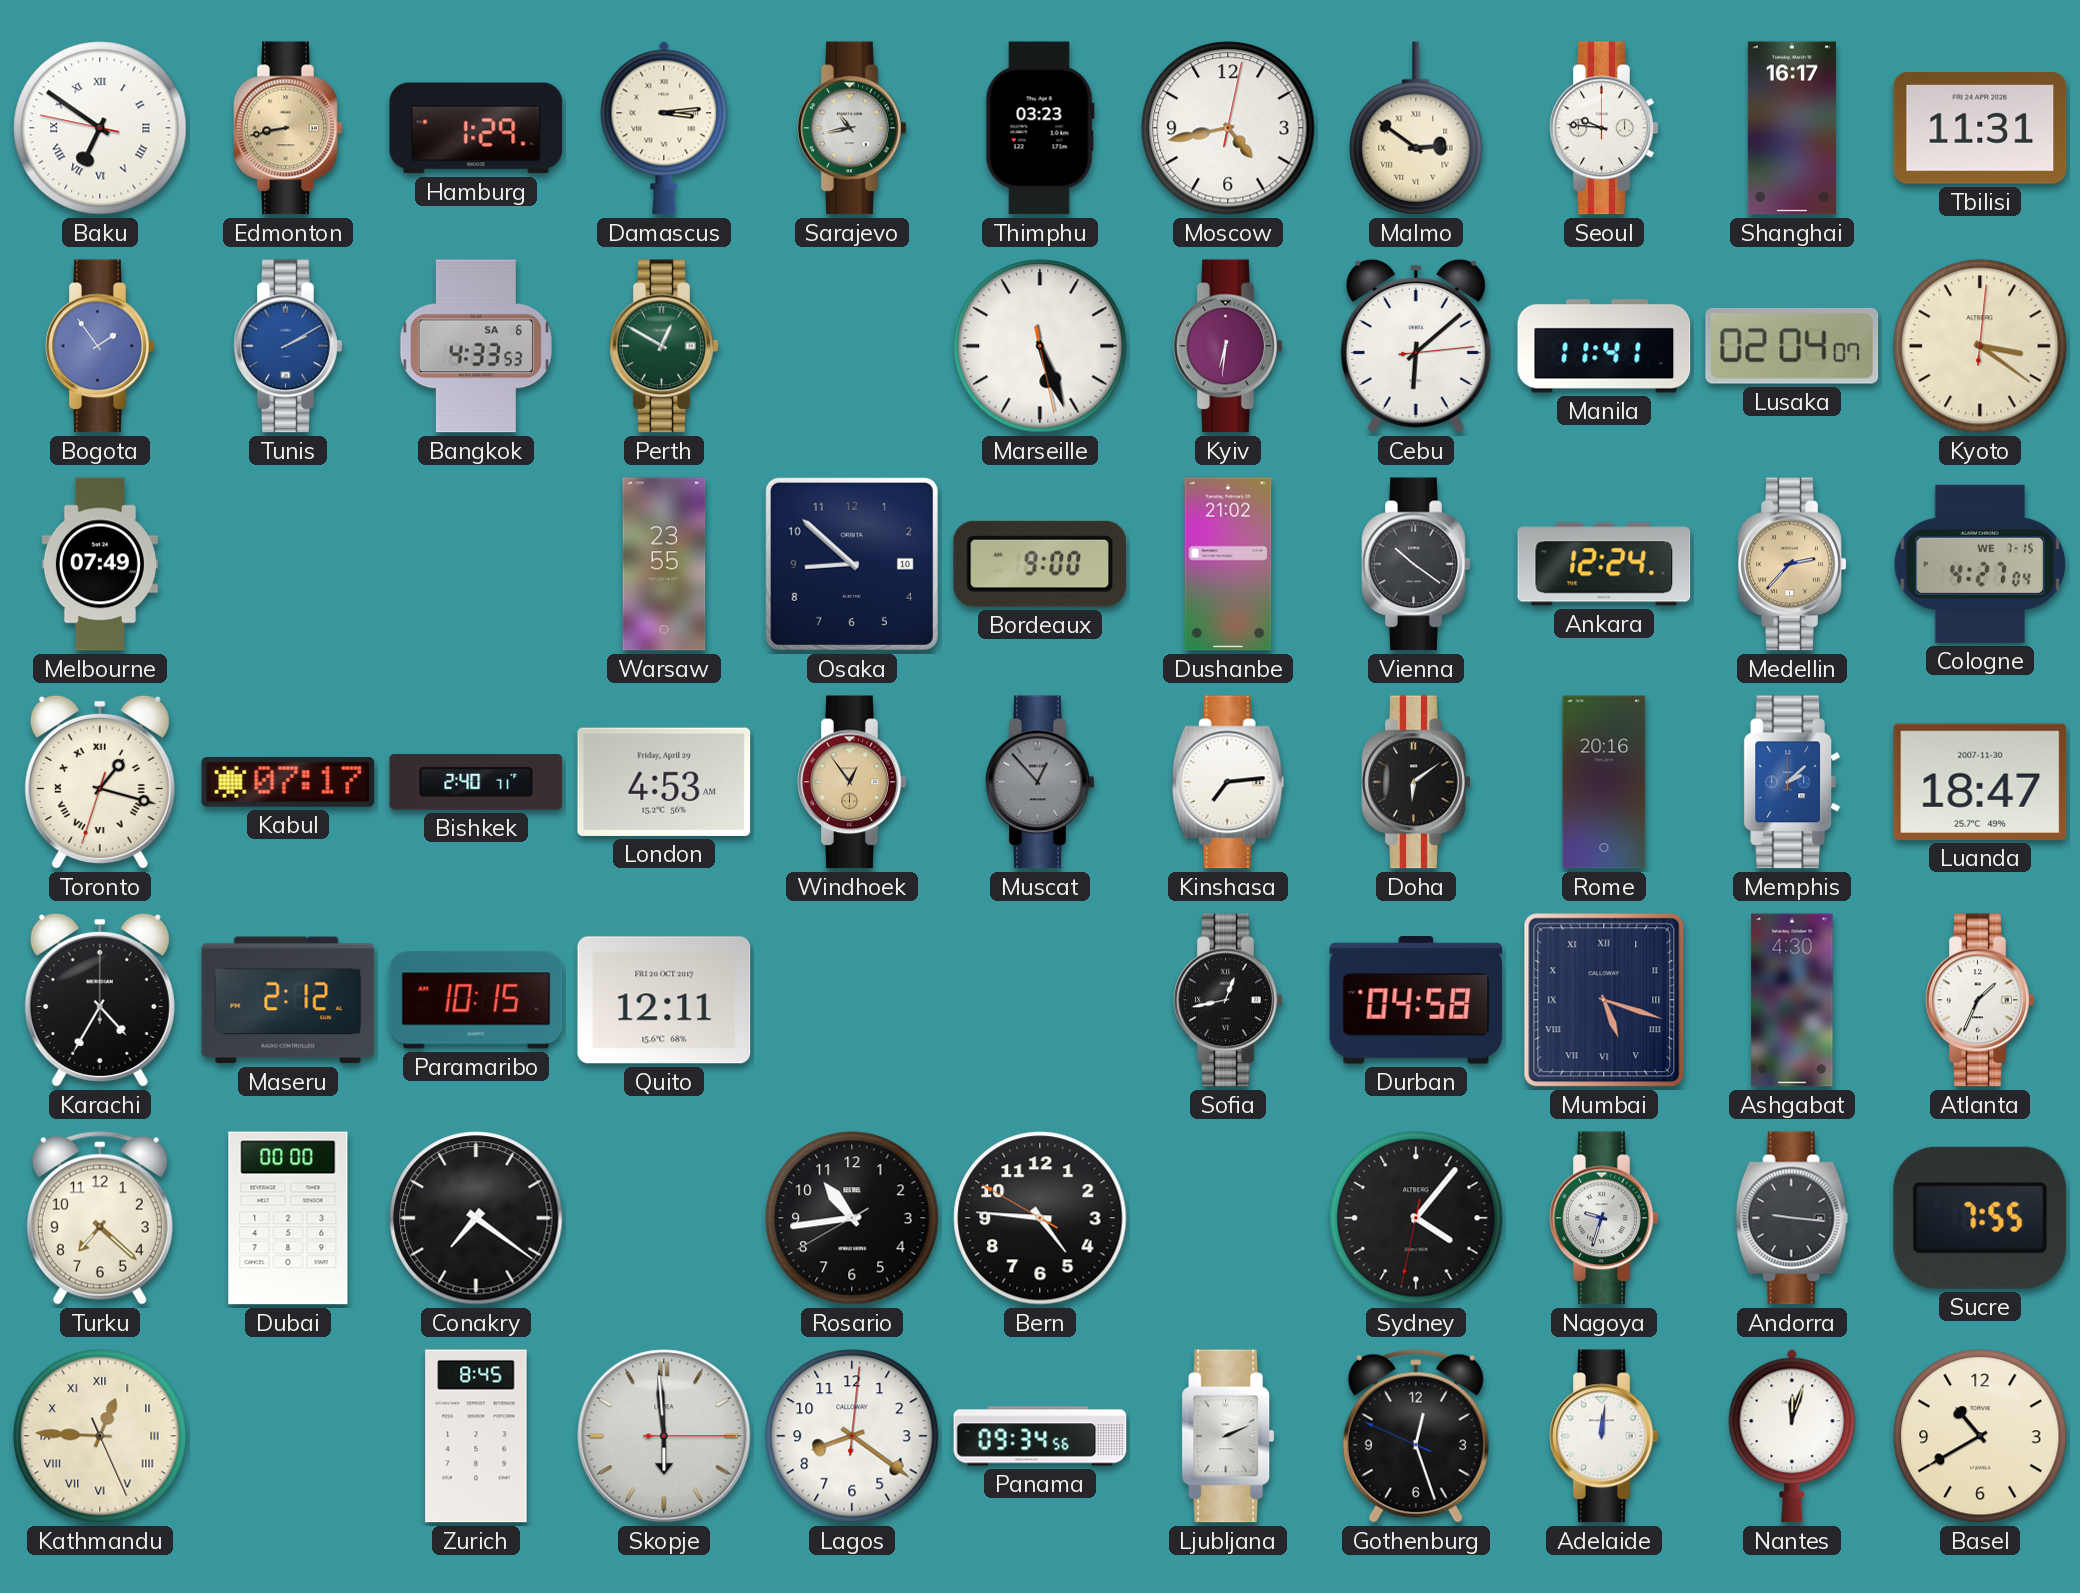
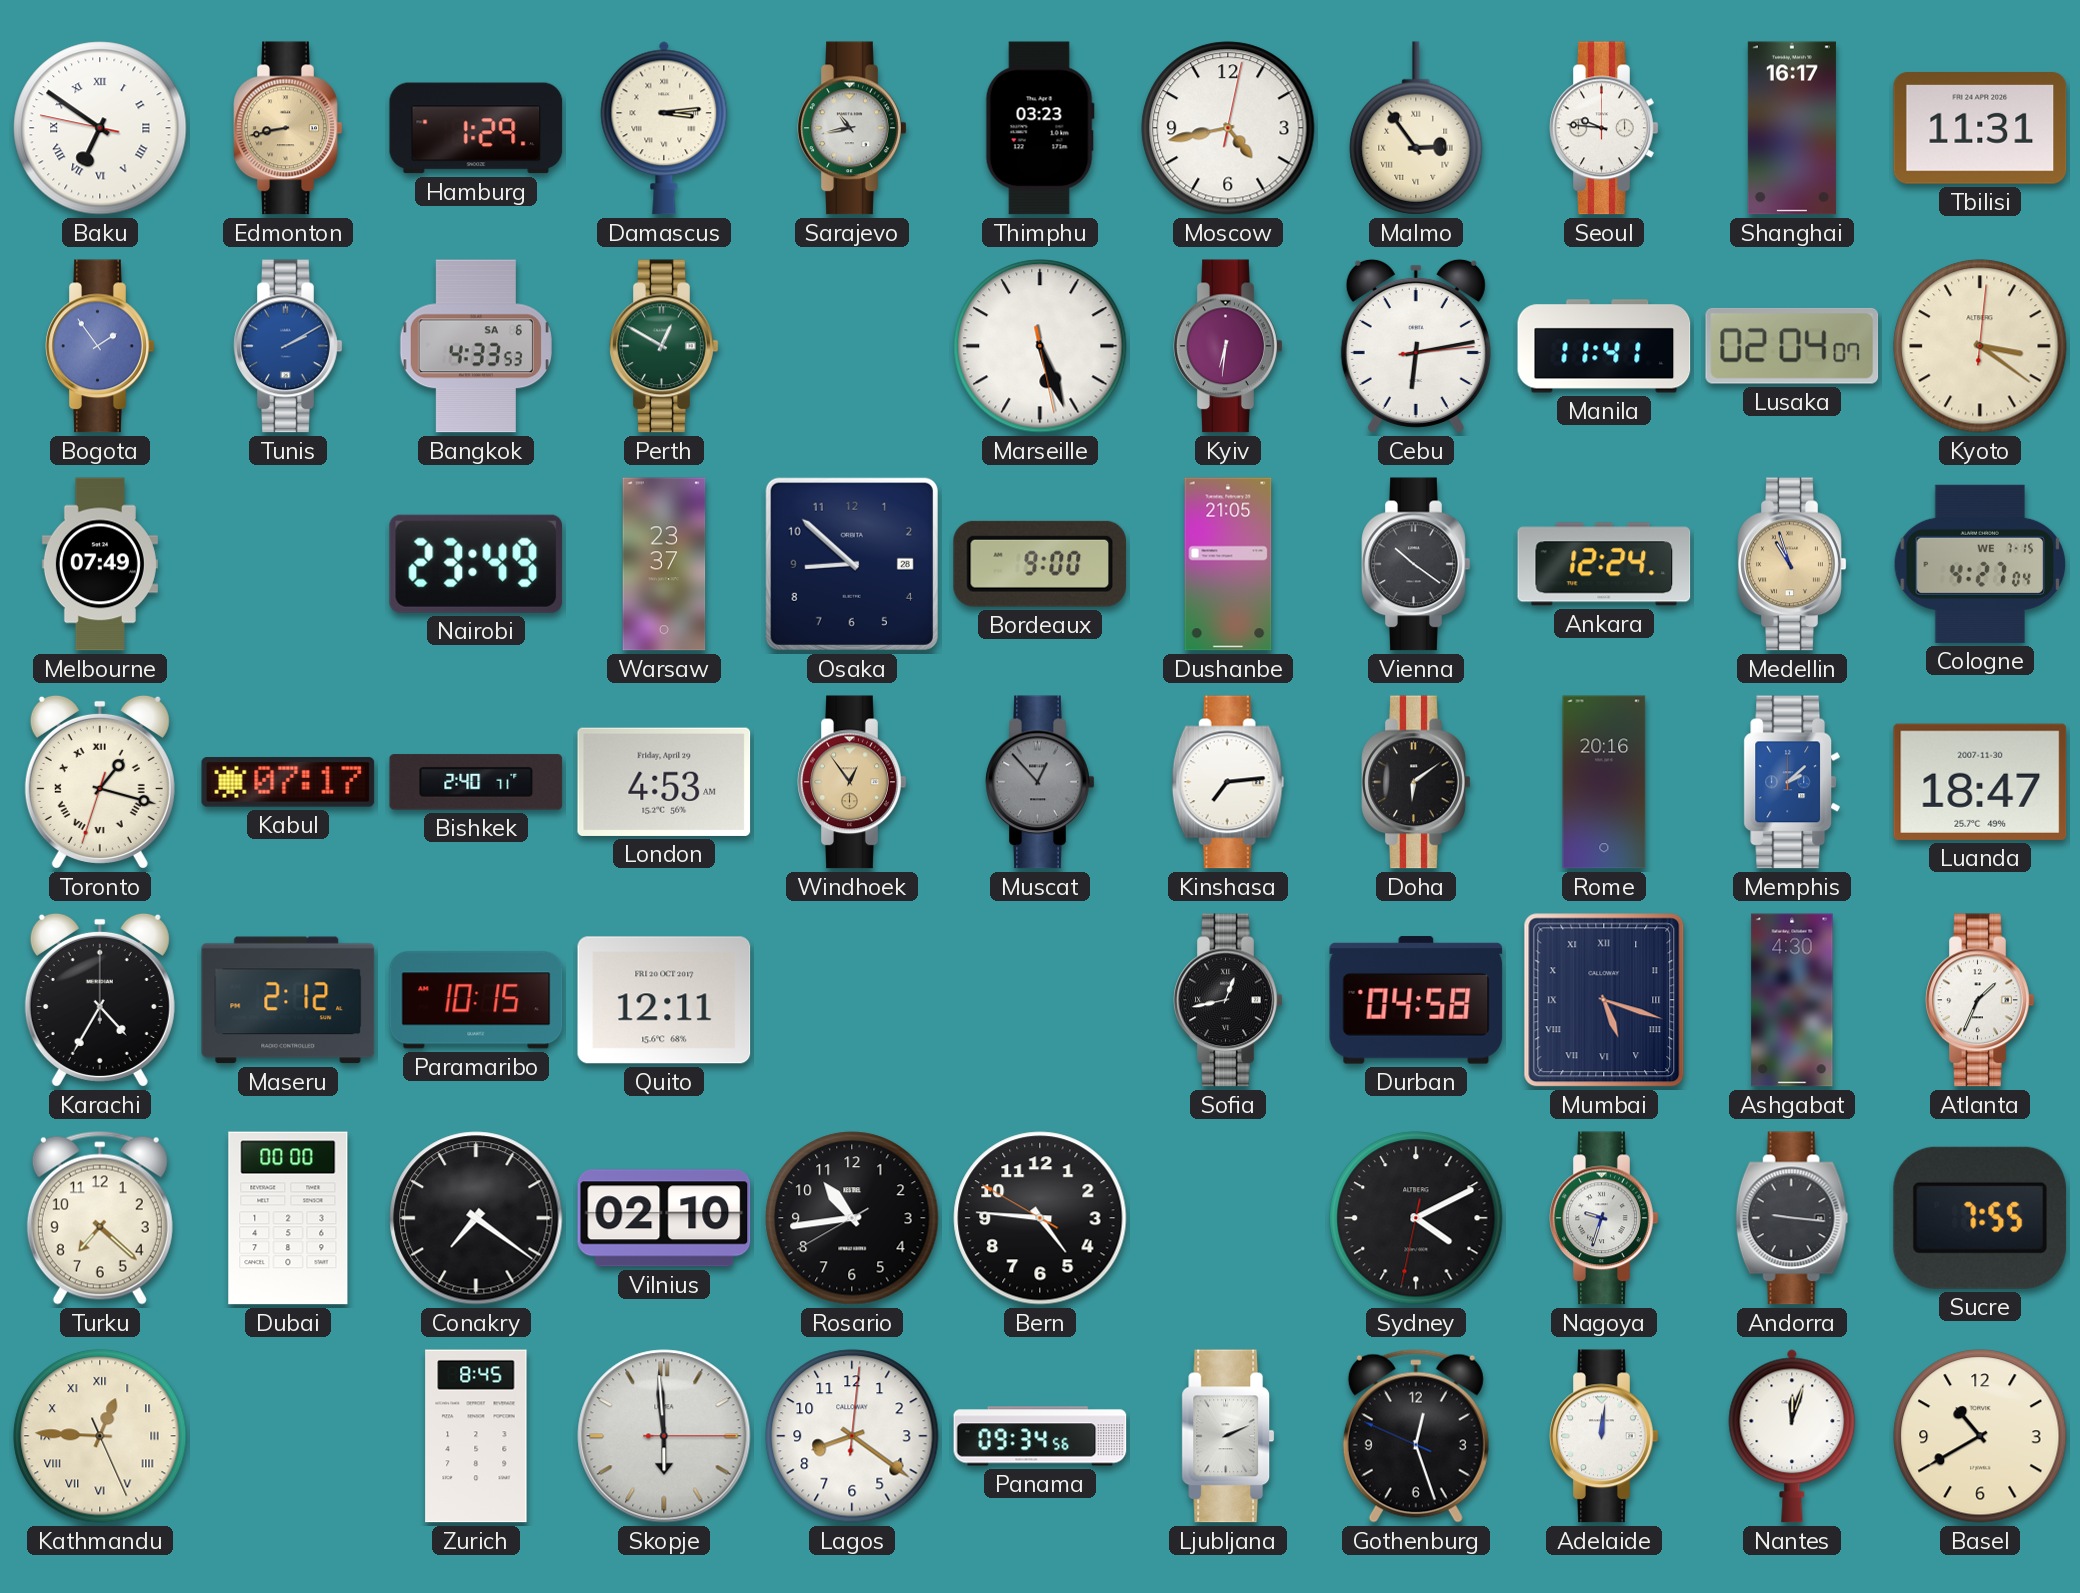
Malmo: 2:51 -> 2:54
Cebu: 6:08 -> 6:13
Nairobi: none -> 23:49
Warsaw: 23:55 -> 23:37
Osaka date: 10 -> 28
Dushanbe: 21:02 -> 21:05
Medellin: 2:37 -> 10:57
Vilnius: none -> 02:10
Sydney: 4:06 -> 4:10
